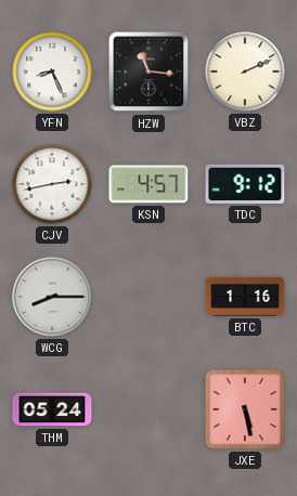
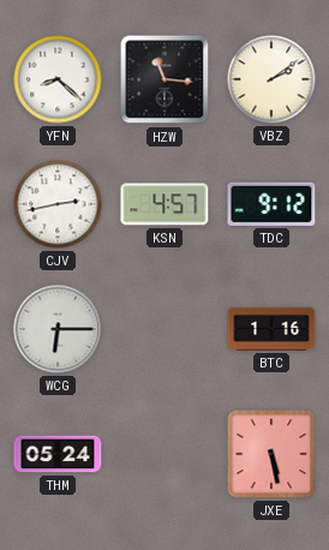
YFN: 8:26 -> 8:22
VBZ: 2:11 -> 2:09
WCG: 8:15 -> 6:15
